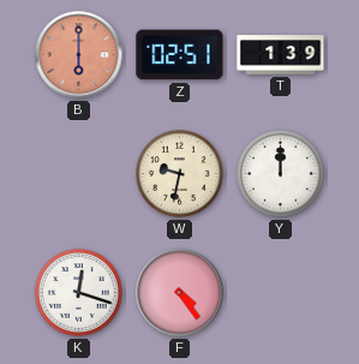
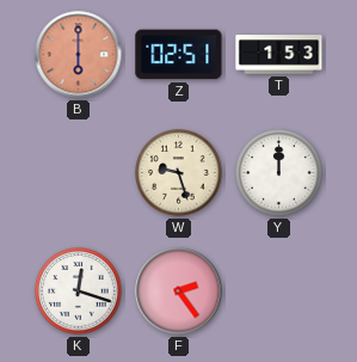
T: 1:39 -> 1:53
W: 9:32 -> 9:27
F: 4:24 -> 2:24
